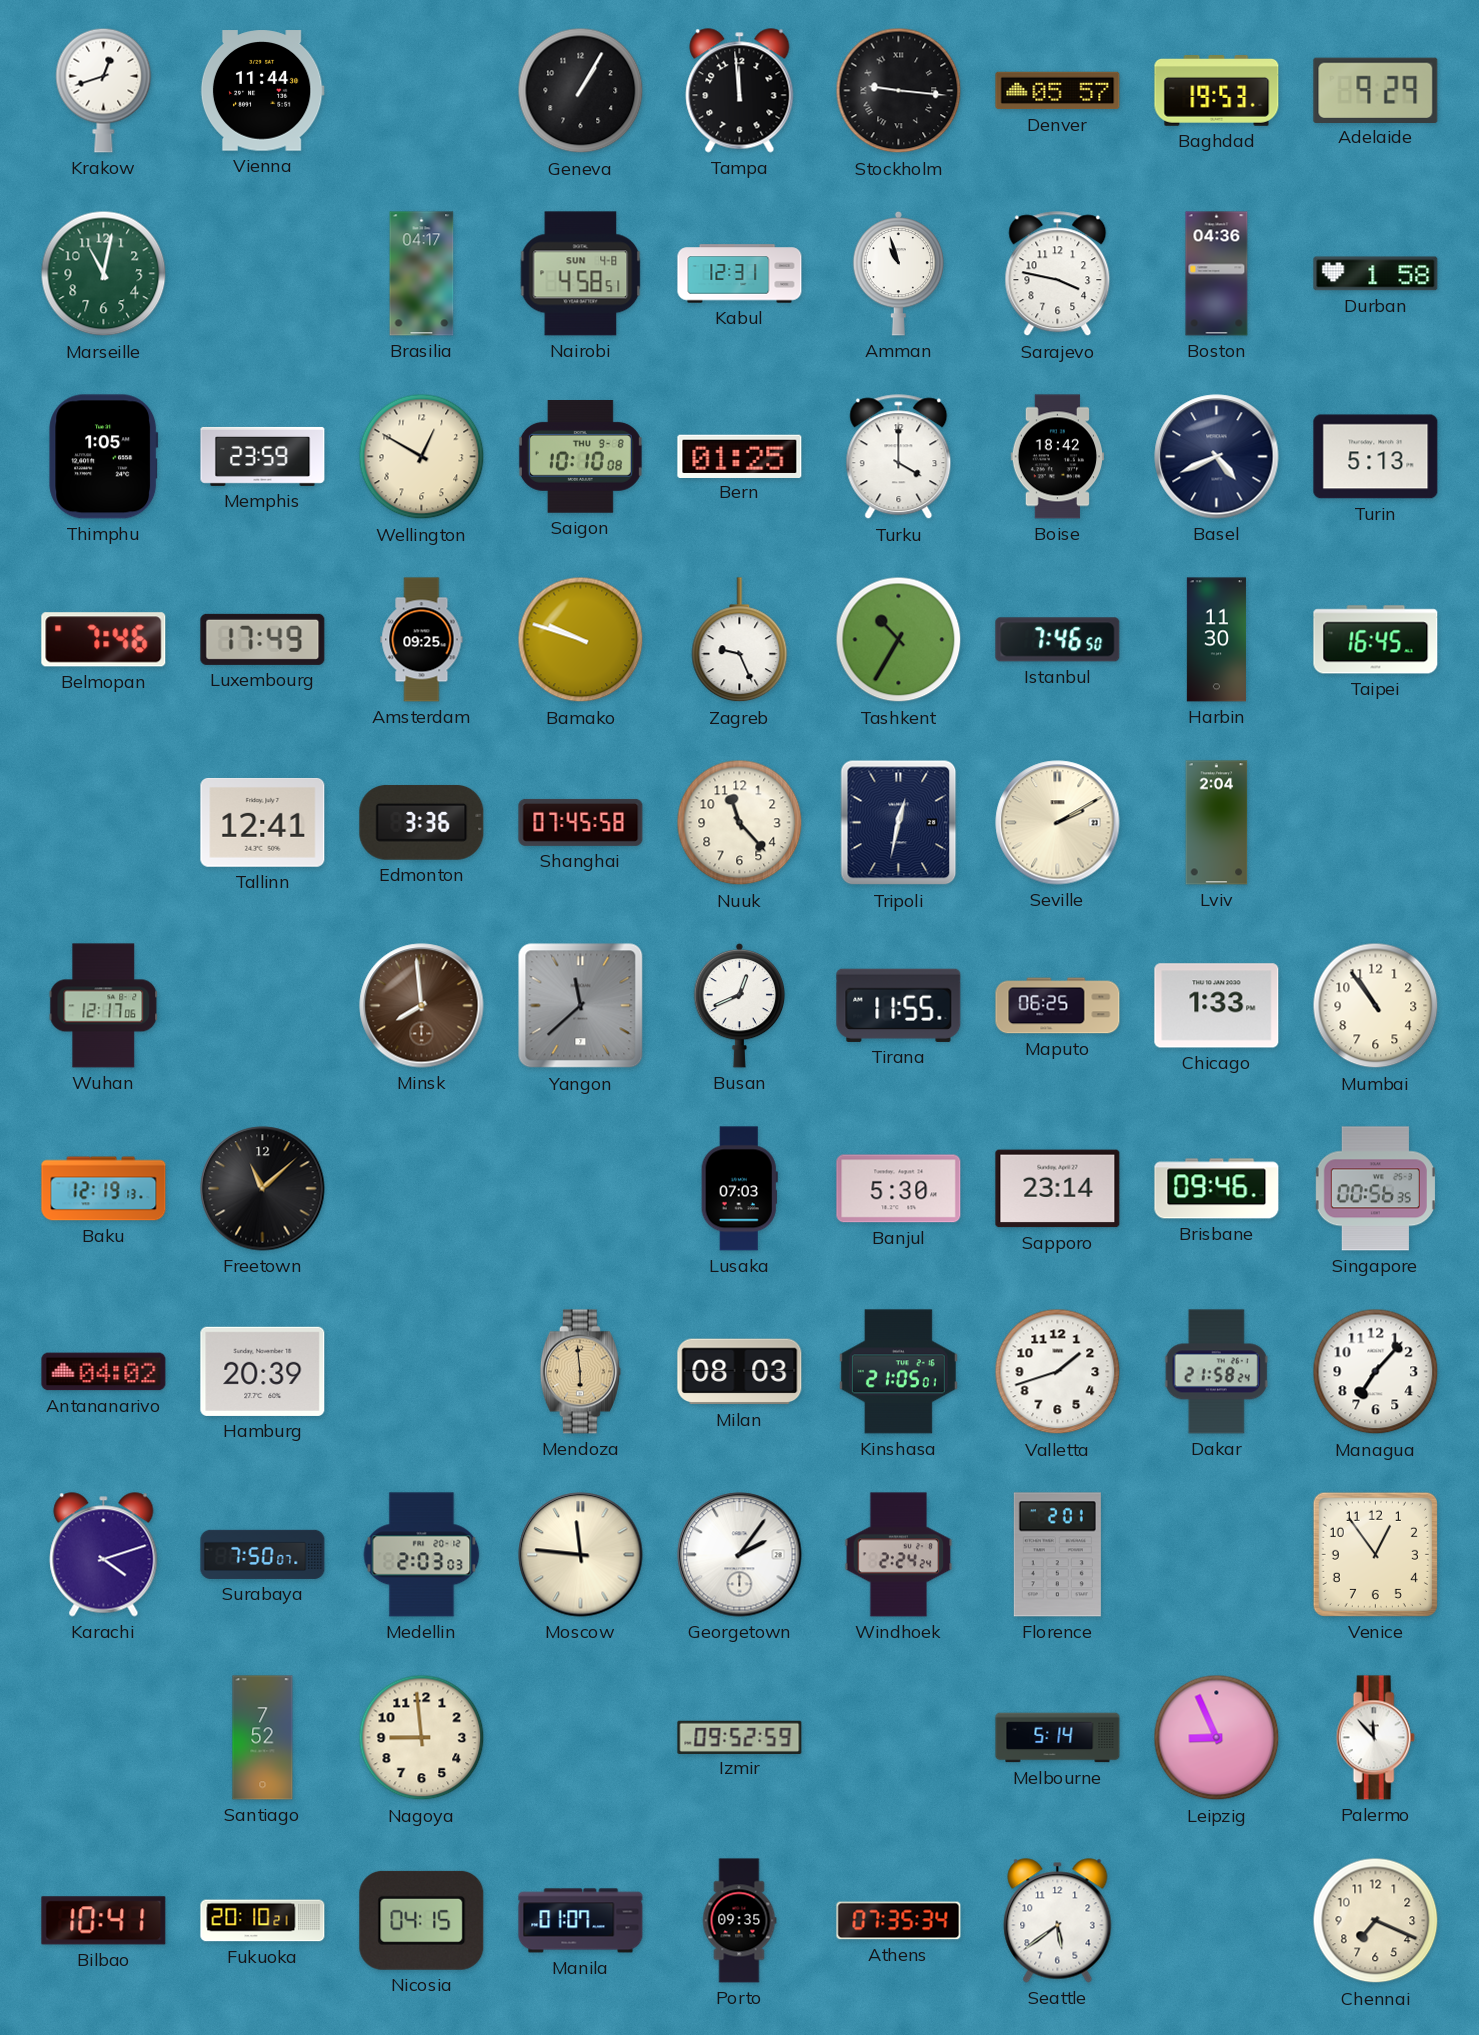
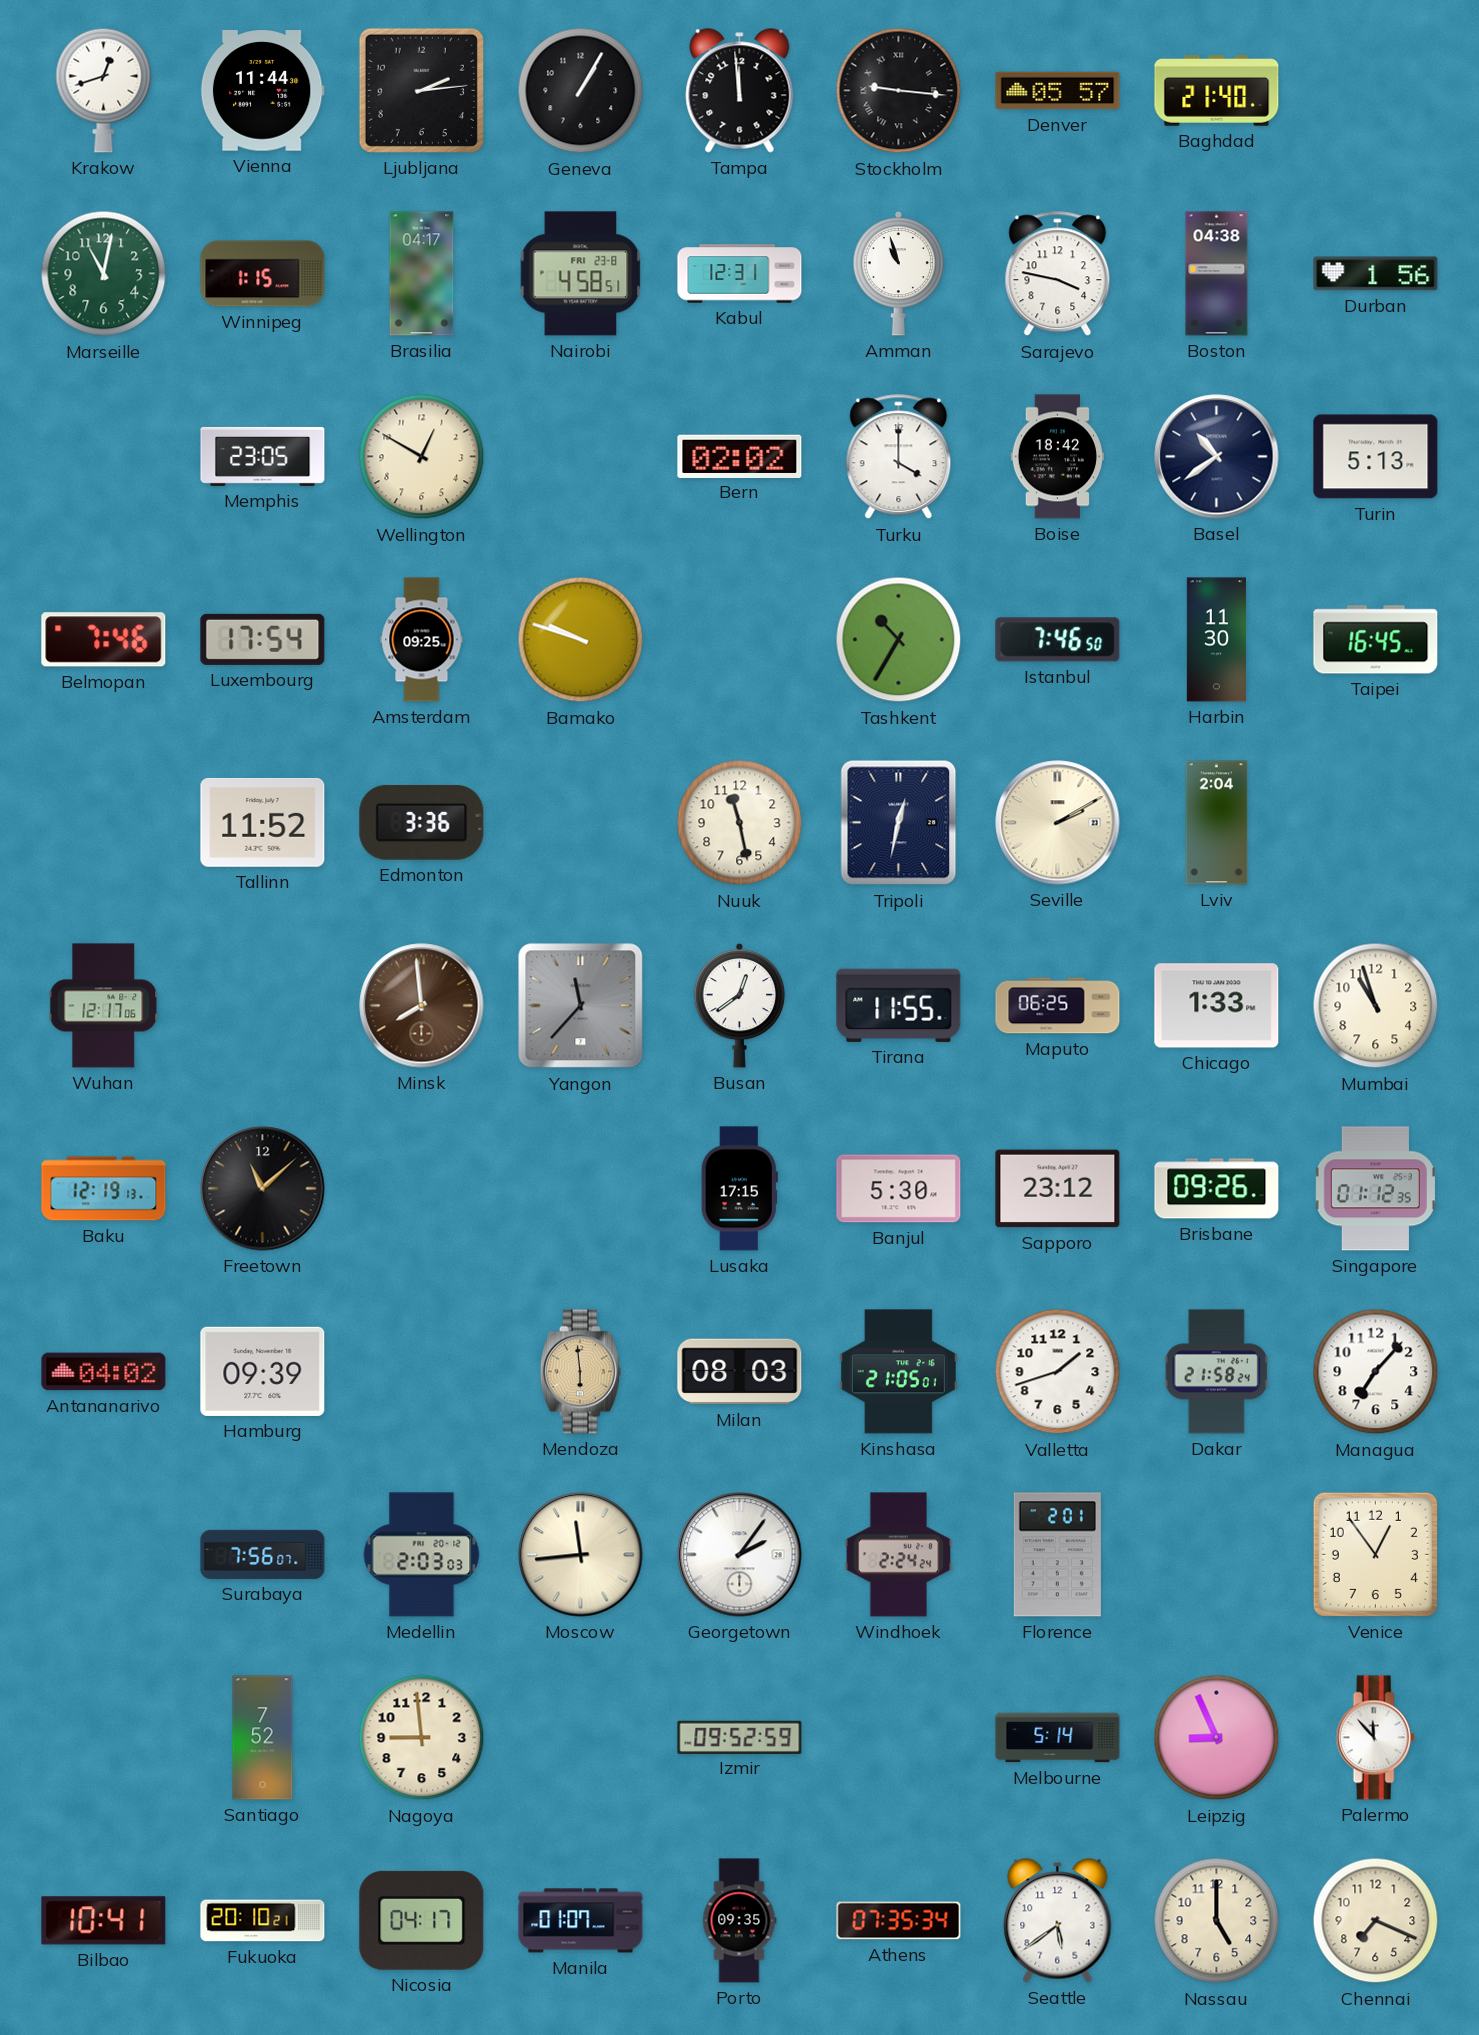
Ljubljana: none -> 2:14
Baghdad: 19:53 -> 21:40
Adelaide: 9:29 -> none
Winnipeg: none -> 1:15
Nairobi date: SUN 4-8 -> FRI 23-8
Boston: 04:36 -> 04:38
Durban: 1:58 -> 1:56
Thimphu: 1:05 -> none
Memphis: 23:59 -> 23:05
Saigon: 10:10 -> none
Bern: 01:25 -> 02:02
Basel: 4:41 -> 10:39
Luxembourg: 17:49 -> 17:54
Zagreb: 9:26 -> none
Tallinn: 12:41 -> 11:52
Shanghai: 07:45 -> none
Nuuk: 11:23 -> 11:28
Yangon: 11:38 -> 11:37
Busan: 12:41 -> 12:39
Mumbai: 10:54 -> 10:57
Lusaka: 07:03 -> 17:15
Sapporo: 23:14 -> 23:12
Brisbane: 09:46 -> 09:26
Singapore: 00:56 -> 01:12
Hamburg: 20:39 -> 09:39
Karachi: 4:12 -> none
Surabaya: 7:50 -> 7:56
Moscow: 11:46 -> 11:44
Nicosia: 04:15 -> 04:17
Nassau: none -> 5:00
